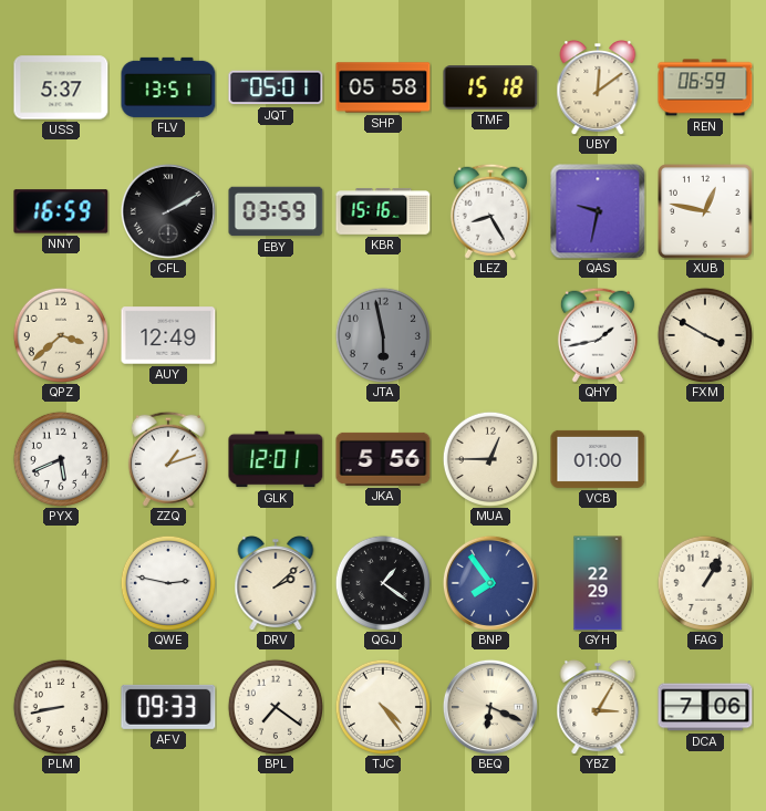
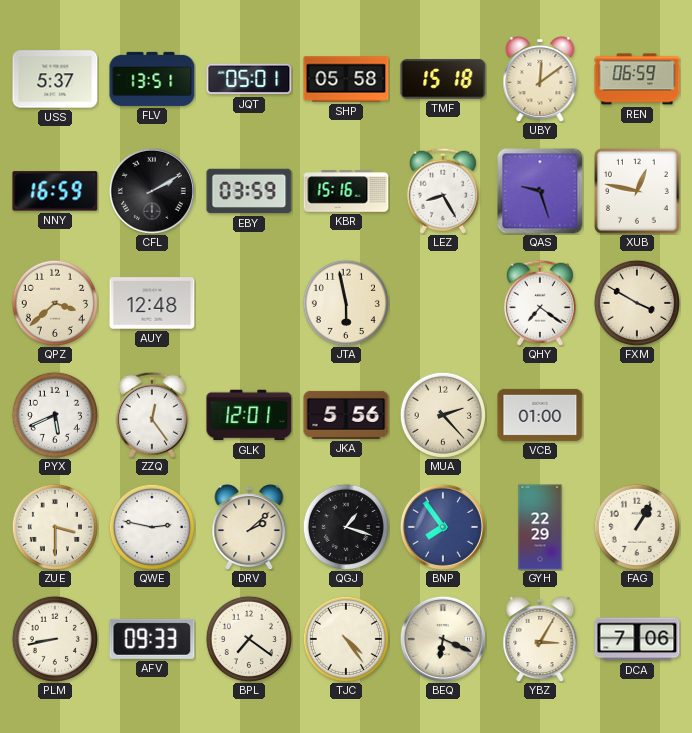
QAS: 9:32 -> 9:27
AUY: 12:49 -> 12:48
JTA dial: grey -> cream
QHY: 1:43 -> 7:21
ZZQ: 1:12 -> 12:24
MUA: 12:45 -> 2:23
ZUE: none -> 3:30
QGJ: 1:21 -> 1:18
